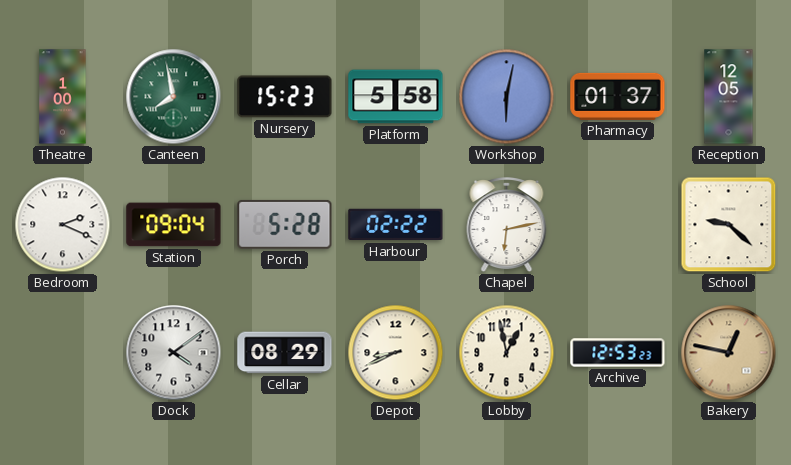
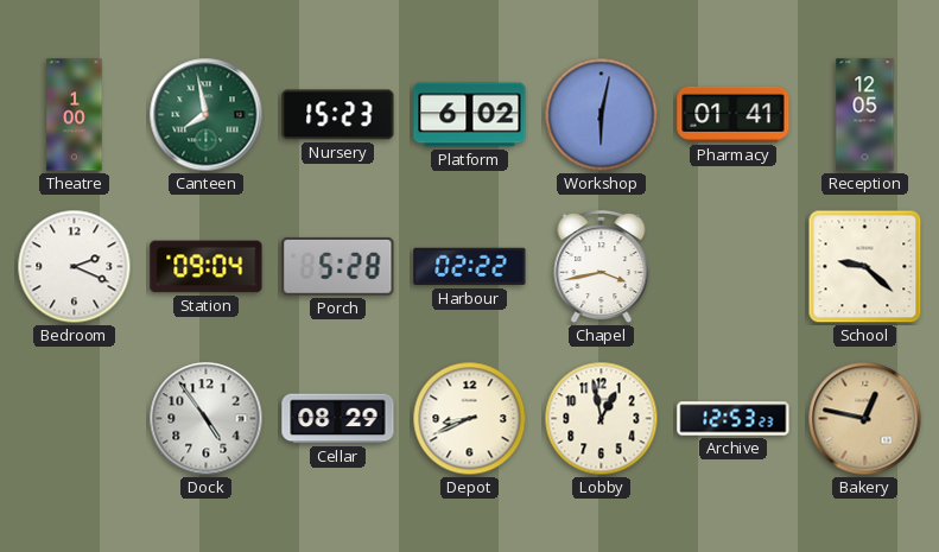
Platform: 5:58 -> 6:02
Pharmacy: 01:37 -> 01:41
Chapel: 6:13 -> 3:43
Dock: 4:09 -> 4:54
